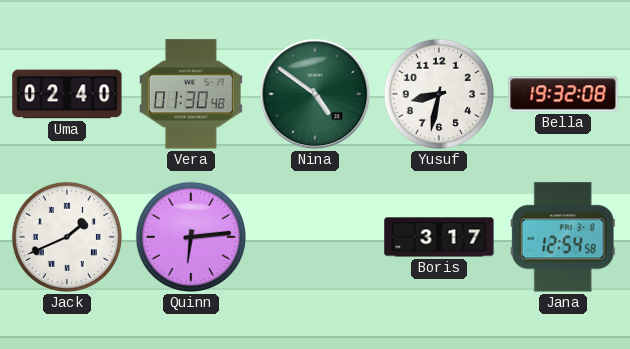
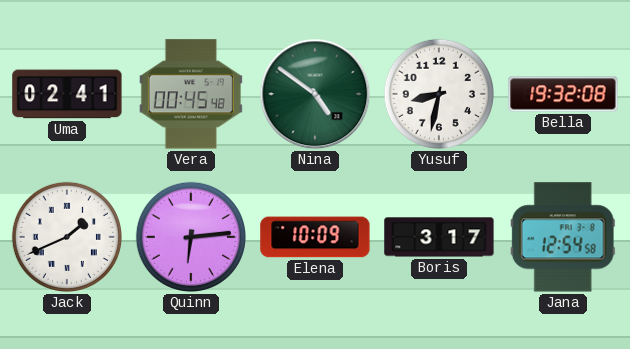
Uma: 02:40 -> 02:41
Vera: 01:30 -> 00:45
Elena: none -> 10:09
